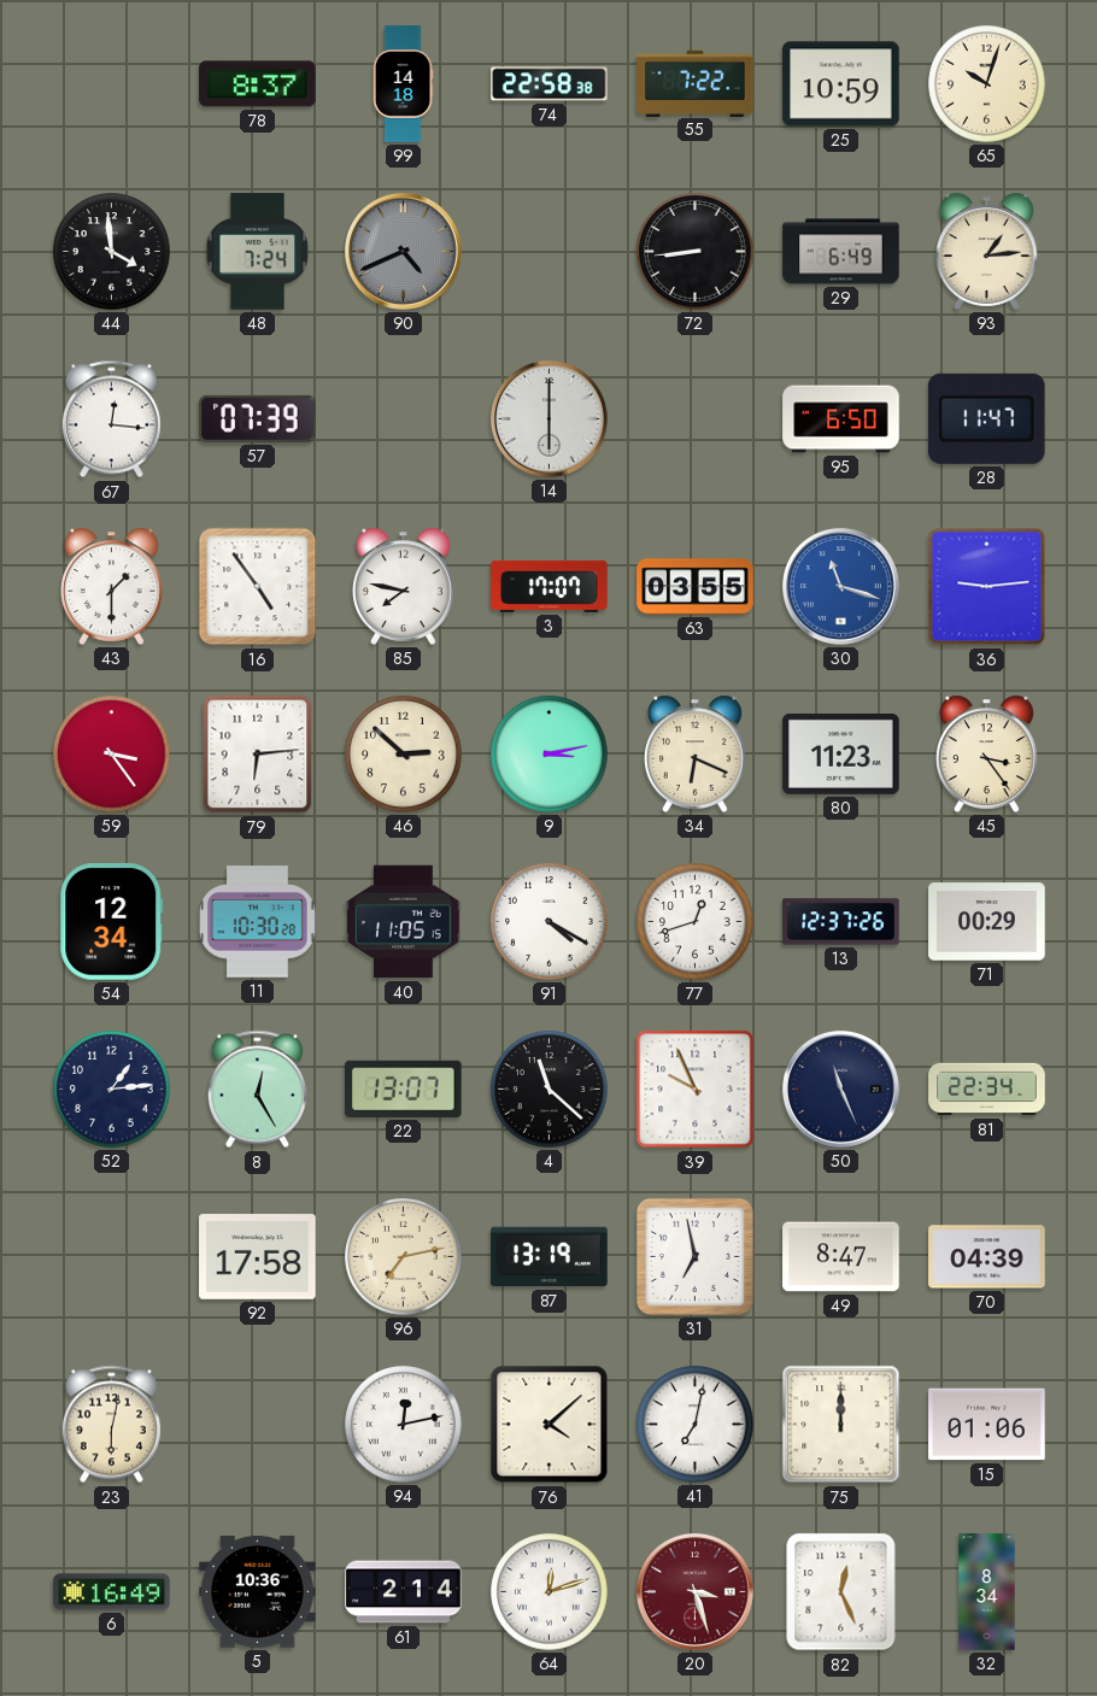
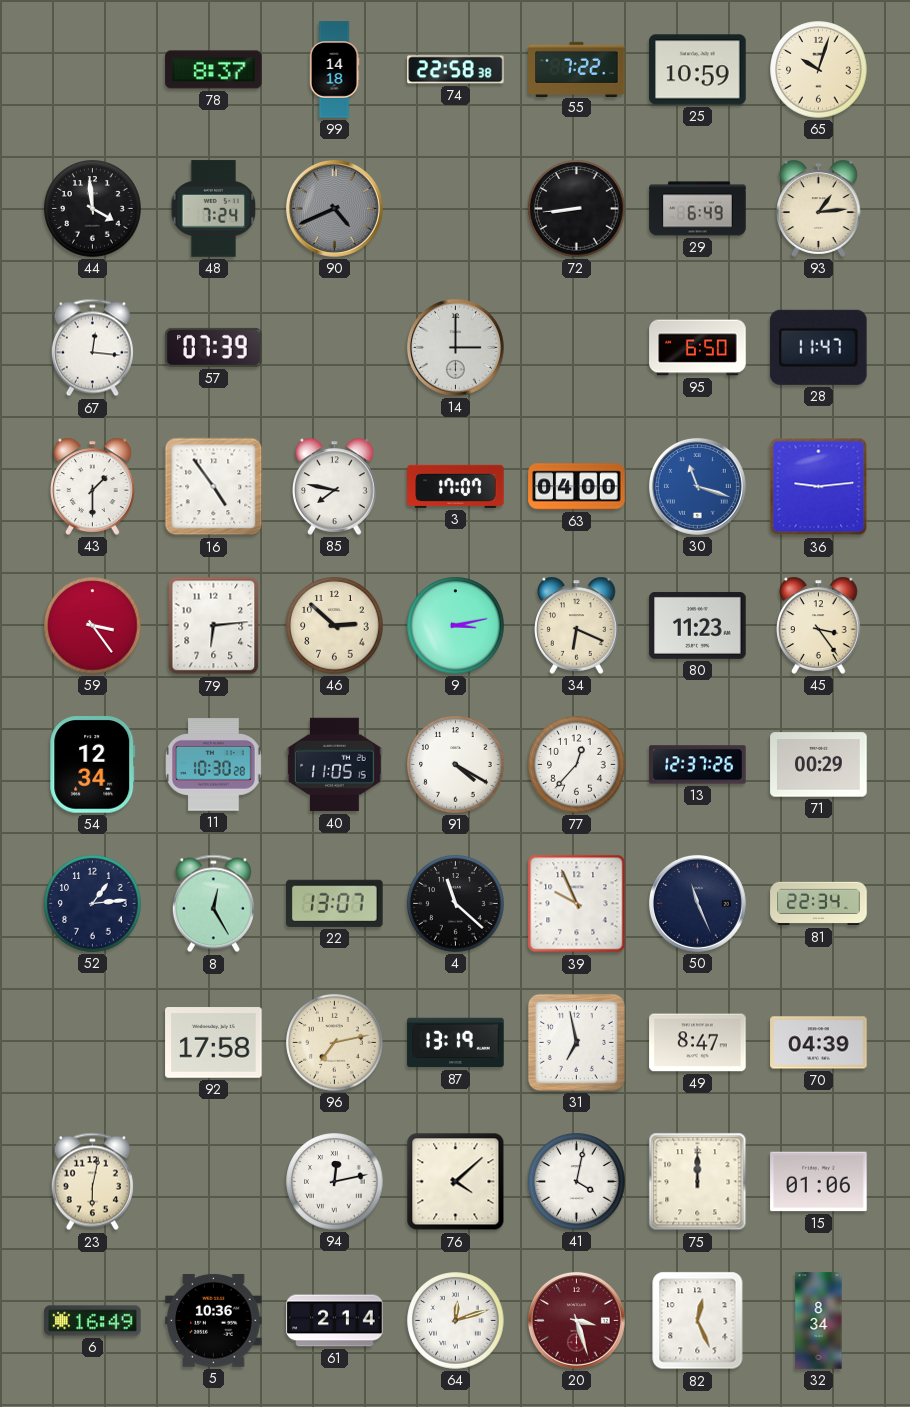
14: 6:00 -> 3:00
63: 03:55 -> 04:00
77: 12:42 -> 12:37
41: 7:02 -> 4:02
